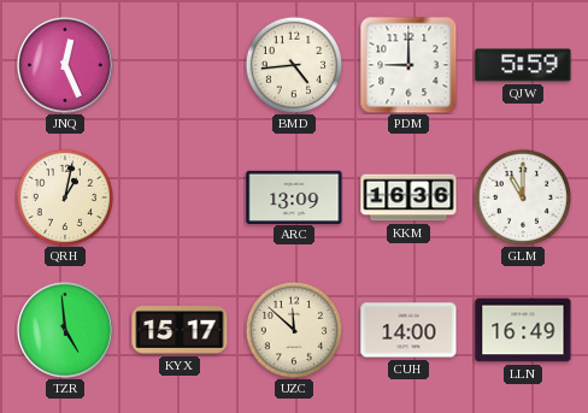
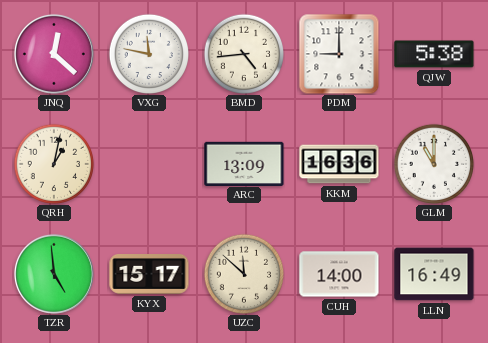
JNQ: 12:26 -> 12:22
VXG: none -> 11:47
QJW: 5:59 -> 5:38
